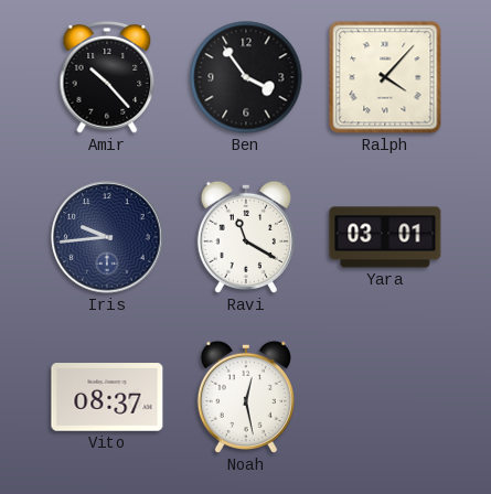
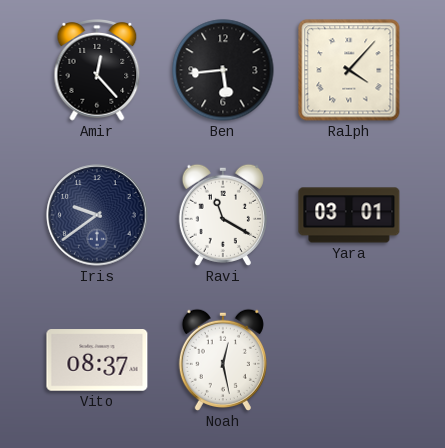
Amir: 10:23 -> 12:23
Ben: 3:54 -> 5:44
Iris: 9:44 -> 9:39
